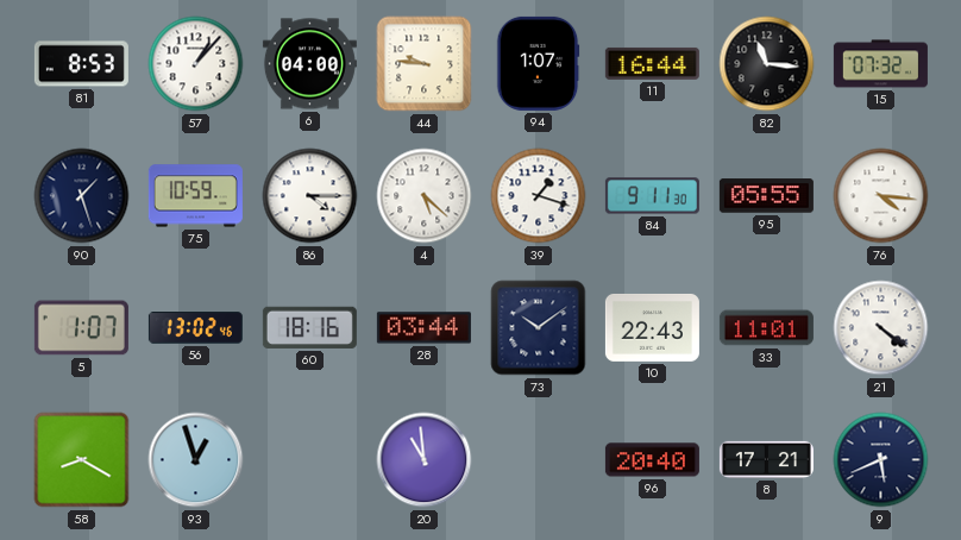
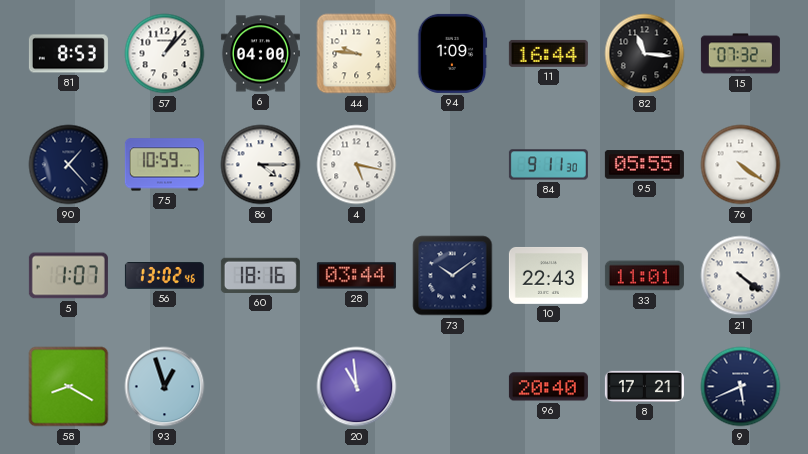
94: 1:07 -> 1:09
90: 1:27 -> 1:23
4: 5:22 -> 5:17
39: 1:18 -> none
76: 4:16 -> 4:21
